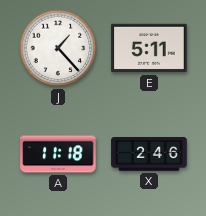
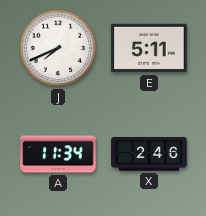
J: 1:23 -> 7:41
A: 11:18 -> 11:34
